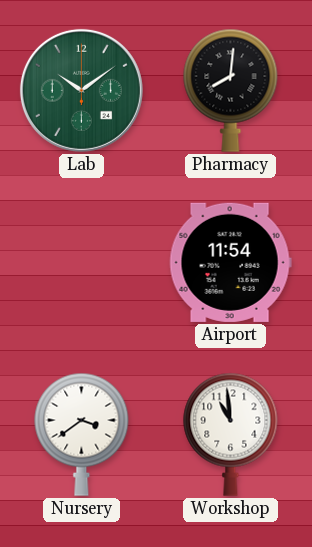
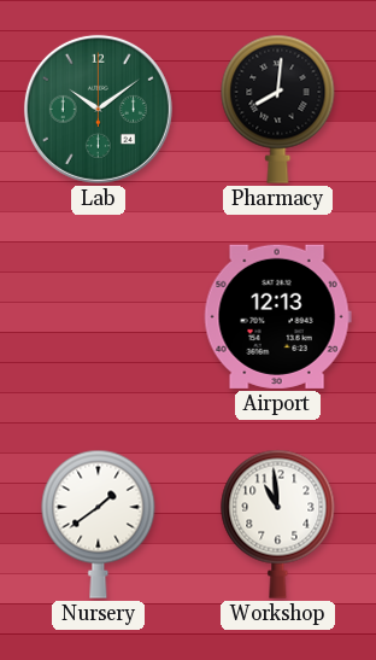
Airport: 11:54 -> 12:13
Nursery: 3:39 -> 1:39
